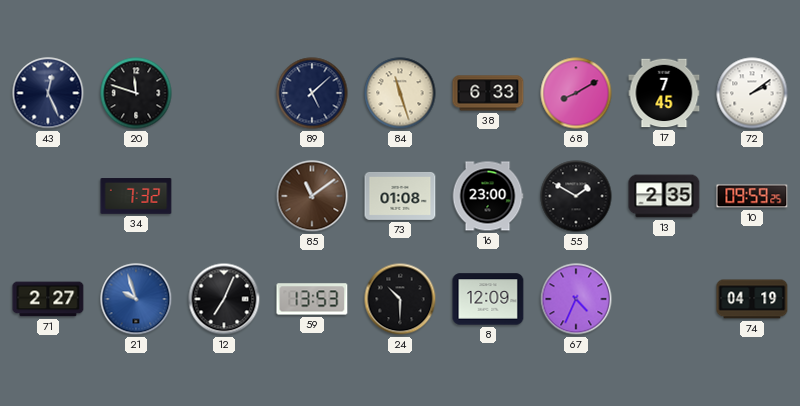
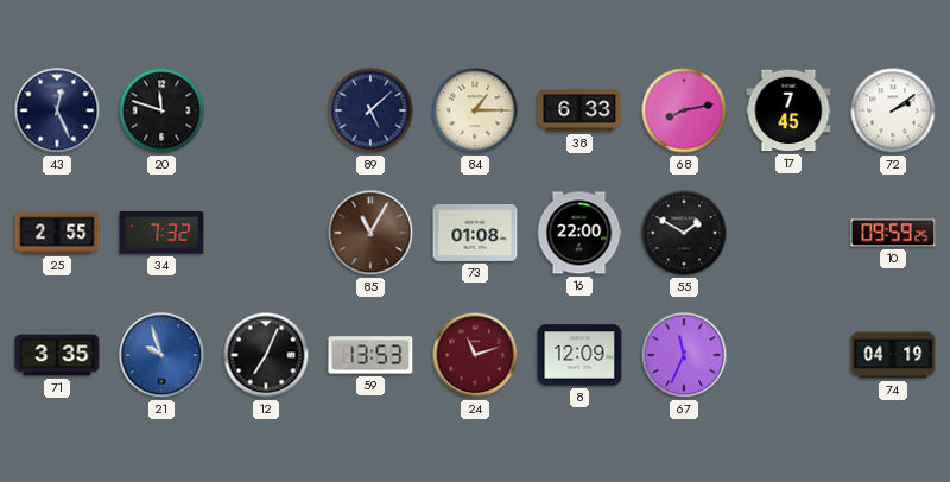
84: 11:27 -> 1:15
68: 8:10 -> 8:13
25: none -> 2:55
85: 11:09 -> 11:05
16: 23:00 -> 22:00
13: 2:35 -> none
71: 2:27 -> 3:35
24: 10:30 -> 11:12
24 dial: black -> burgundy
67: 4:34 -> 11:34
